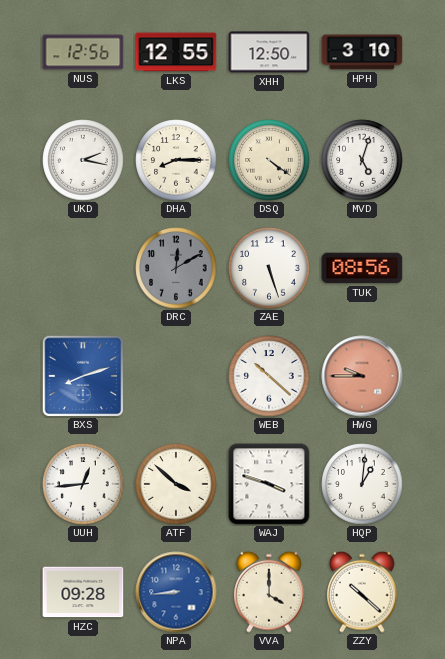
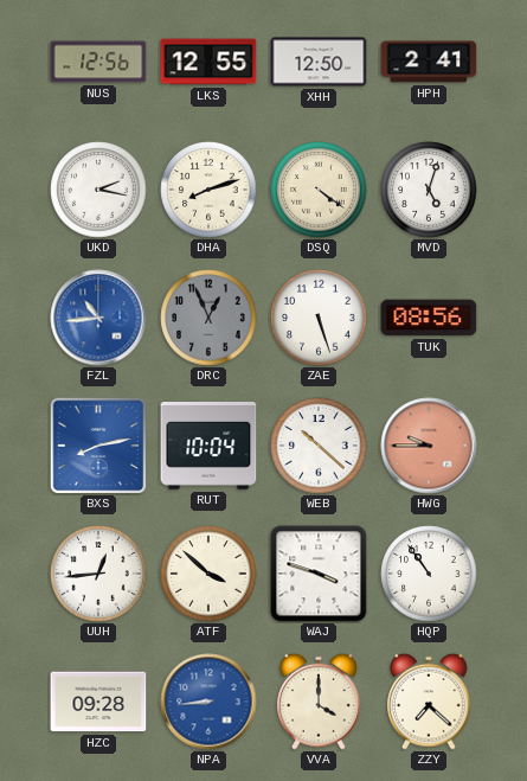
HPH: 3:10 -> 2:41
DHA: 8:15 -> 8:12
FZL: none -> 10:44
DRC: 12:10 -> 12:56
BXS: 8:12 -> 8:13
RUT: none -> 10:04
HQP: 1:01 -> 10:54
ZZY: 10:22 -> 7:22
